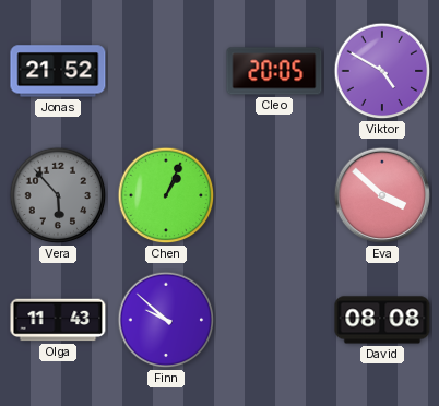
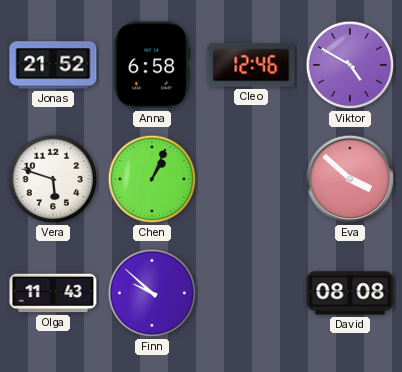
Anna: none -> 6:58
Cleo: 20:05 -> 12:46
Vera: 5:53 -> 5:48
Vera dial: grey -> white
